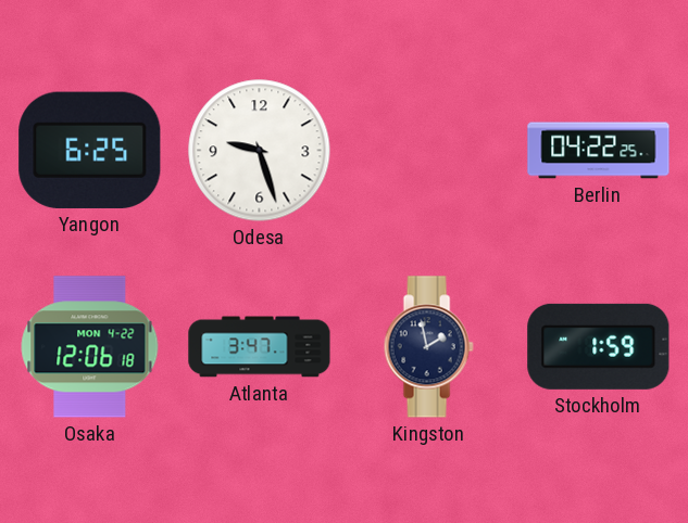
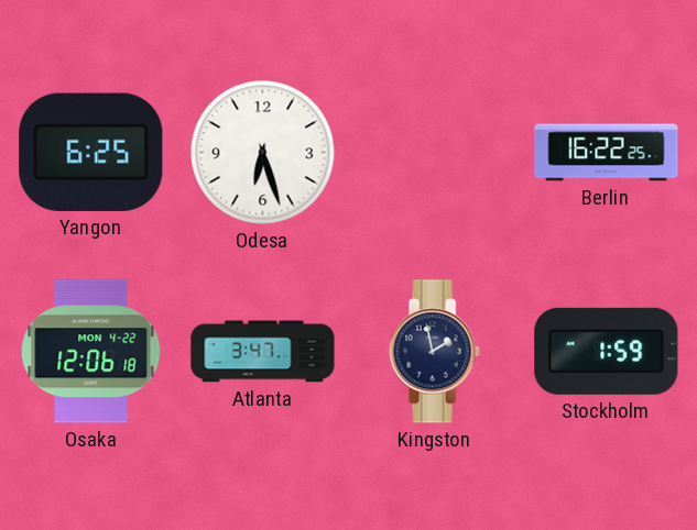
Odesa: 9:27 -> 6:27
Berlin: 04:22 -> 16:22
